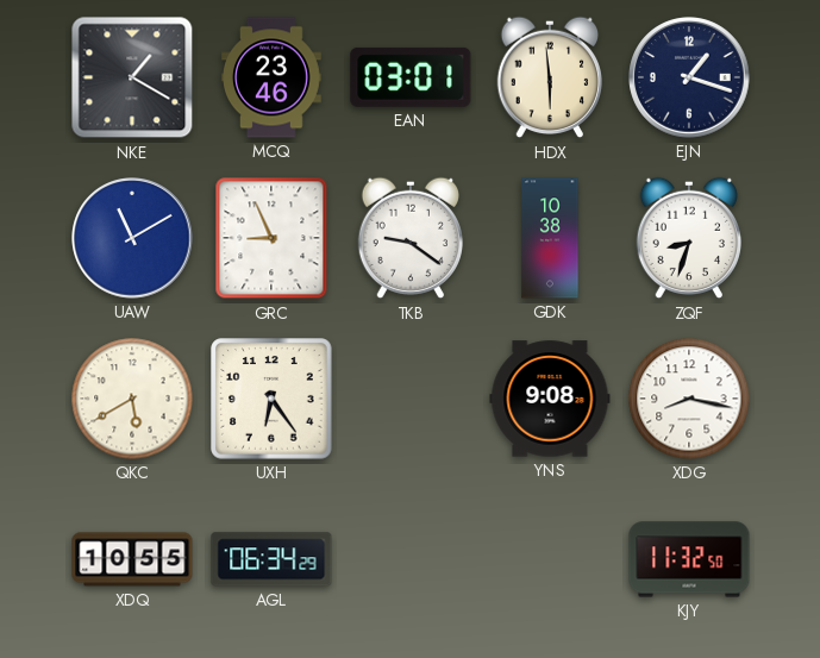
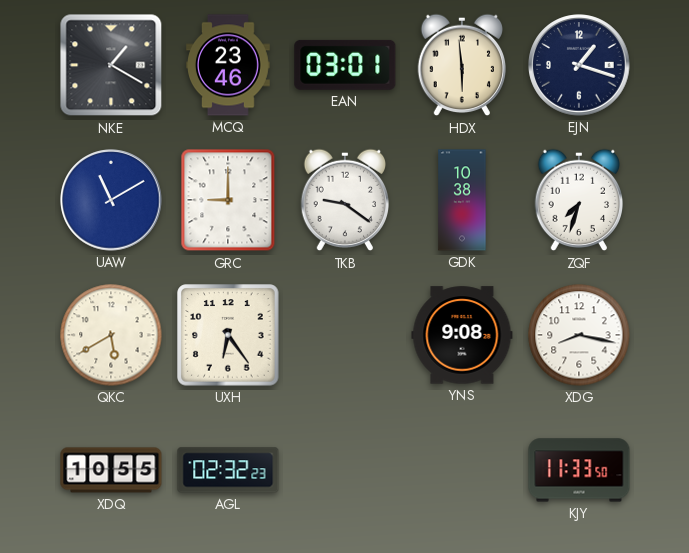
GRC: 8:56 -> 9:00
ZQF: 8:33 -> 7:33
AGL: 06:34 -> 02:32
KJY: 11:32 -> 11:33
